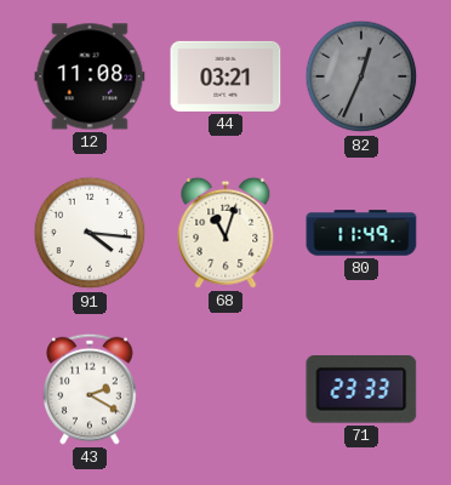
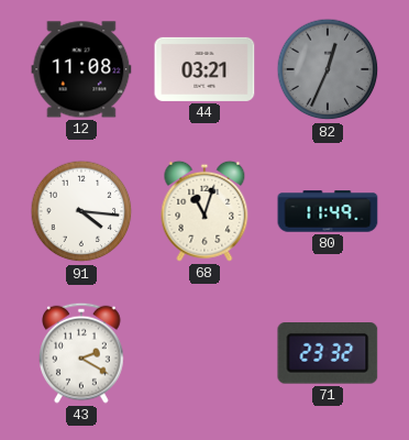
71: 23:33 -> 23:32
